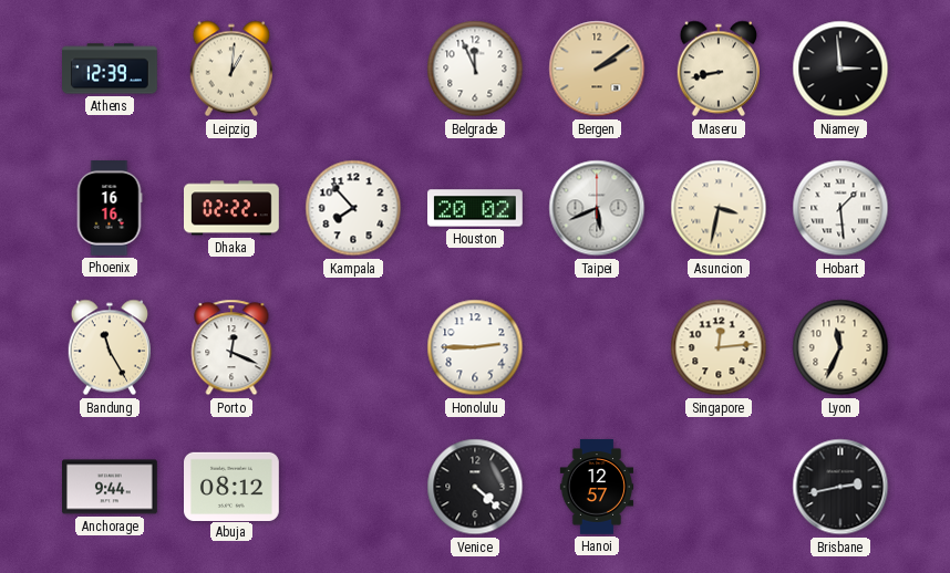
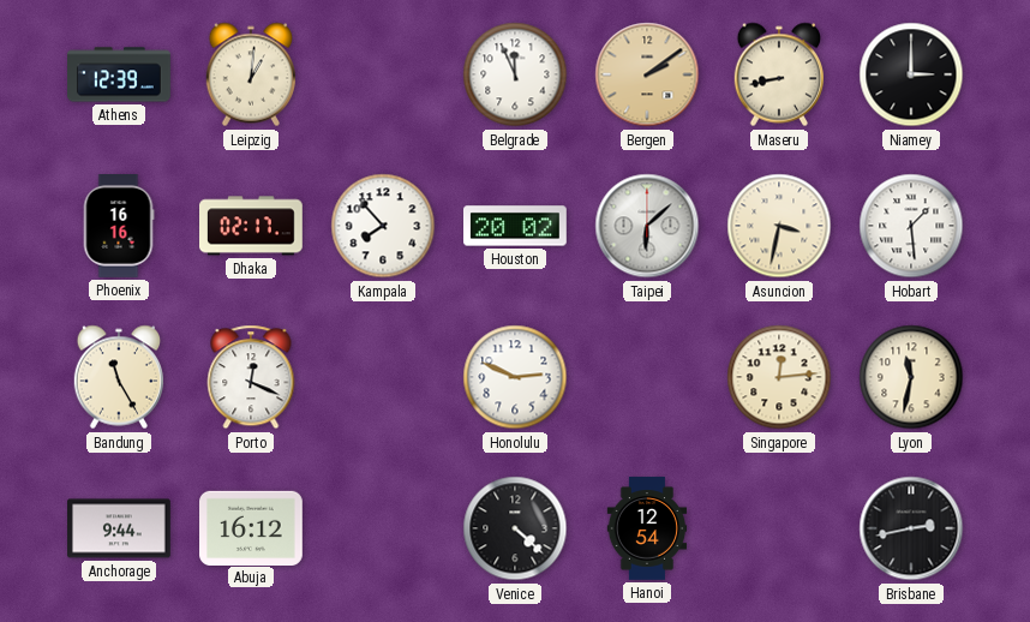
Niamey: 2:59 -> 3:00
Dhaka: 02:22 -> 02:17
Taipei: 5:41 -> 6:08
Honolulu: 2:45 -> 2:49
Lyon: 11:34 -> 11:32
Abuja: 08:12 -> 16:12
Hanoi: 12:57 -> 12:54
